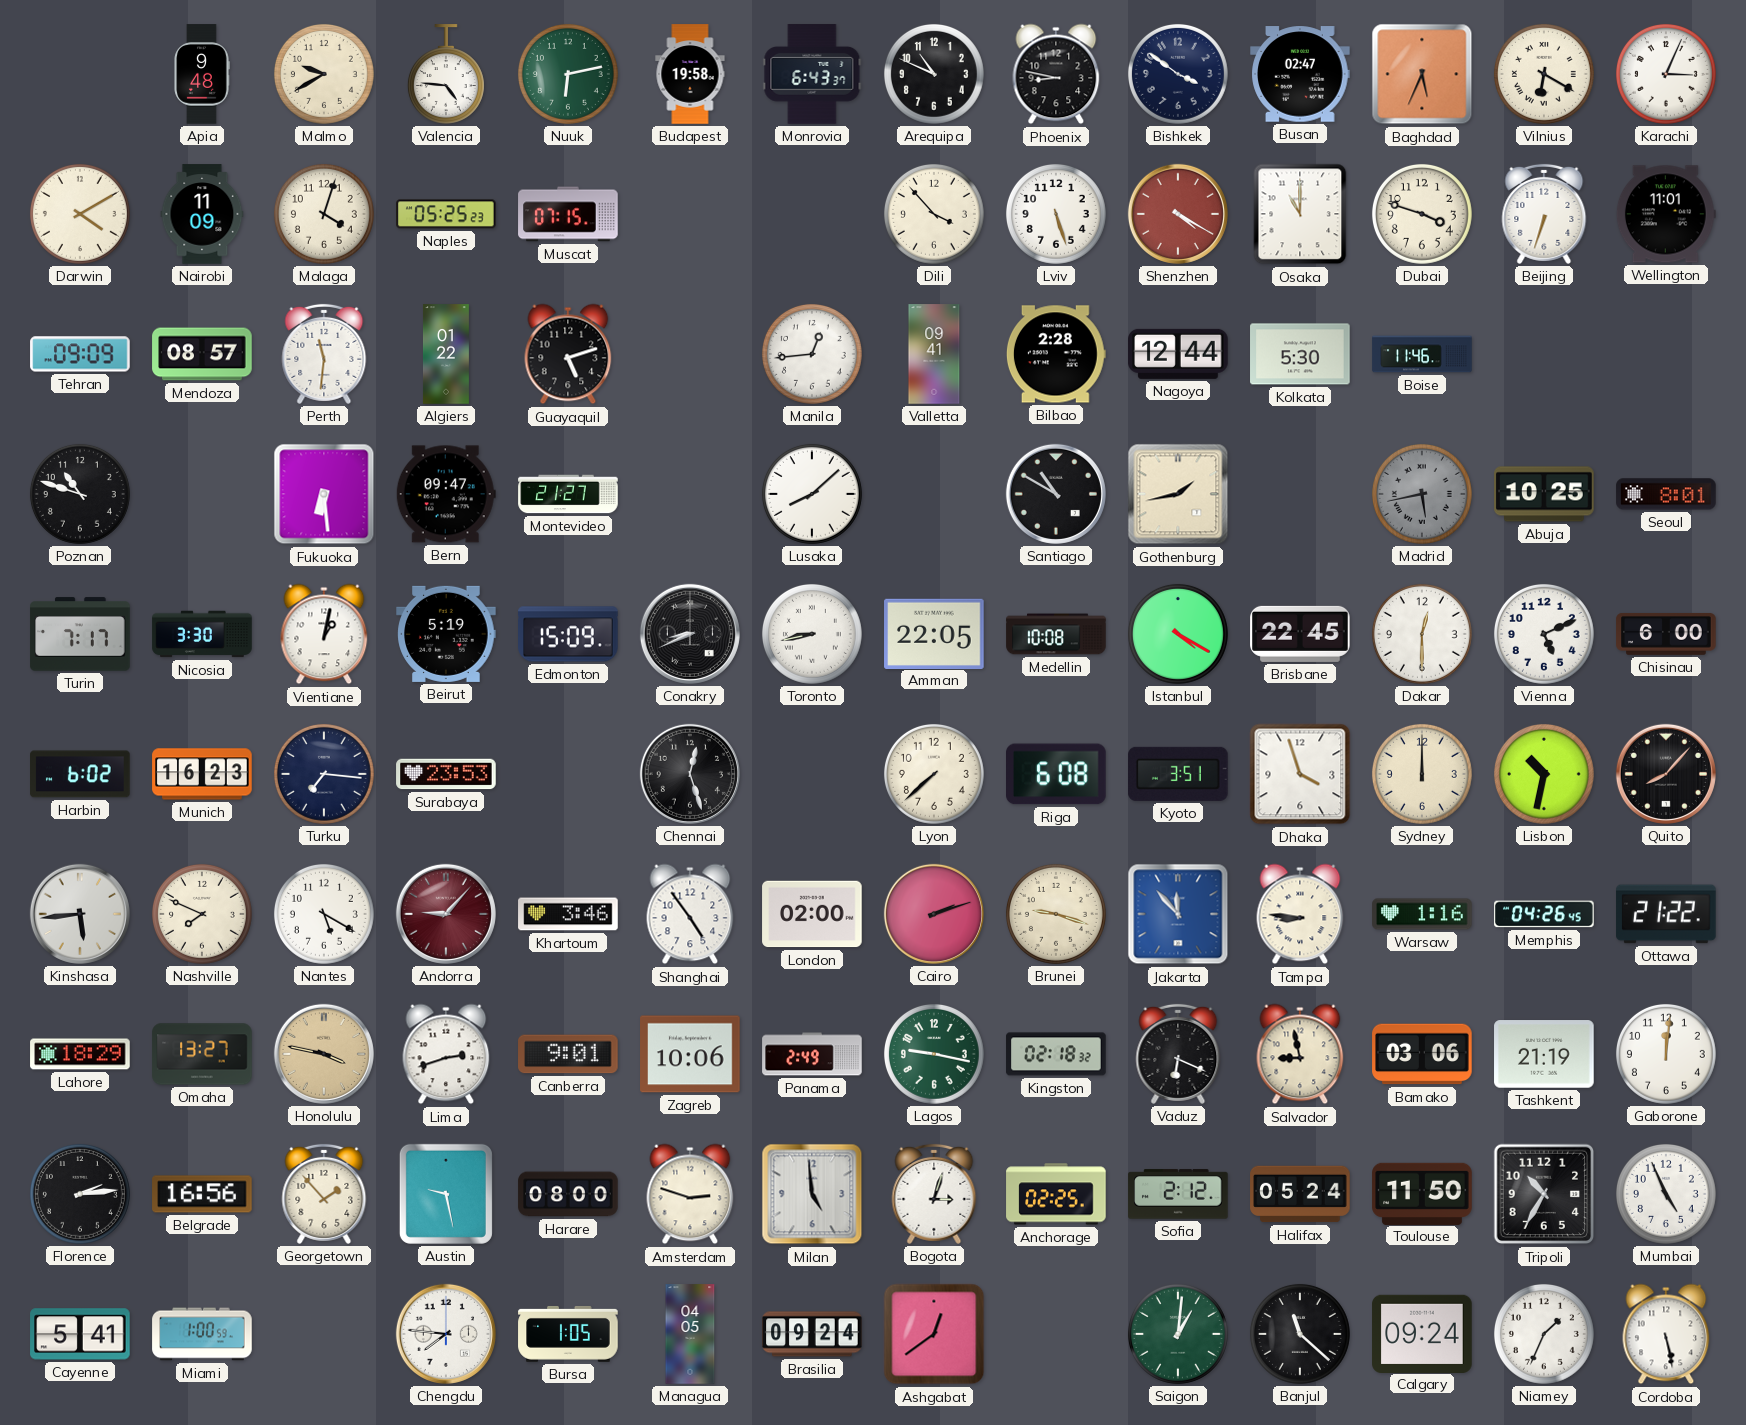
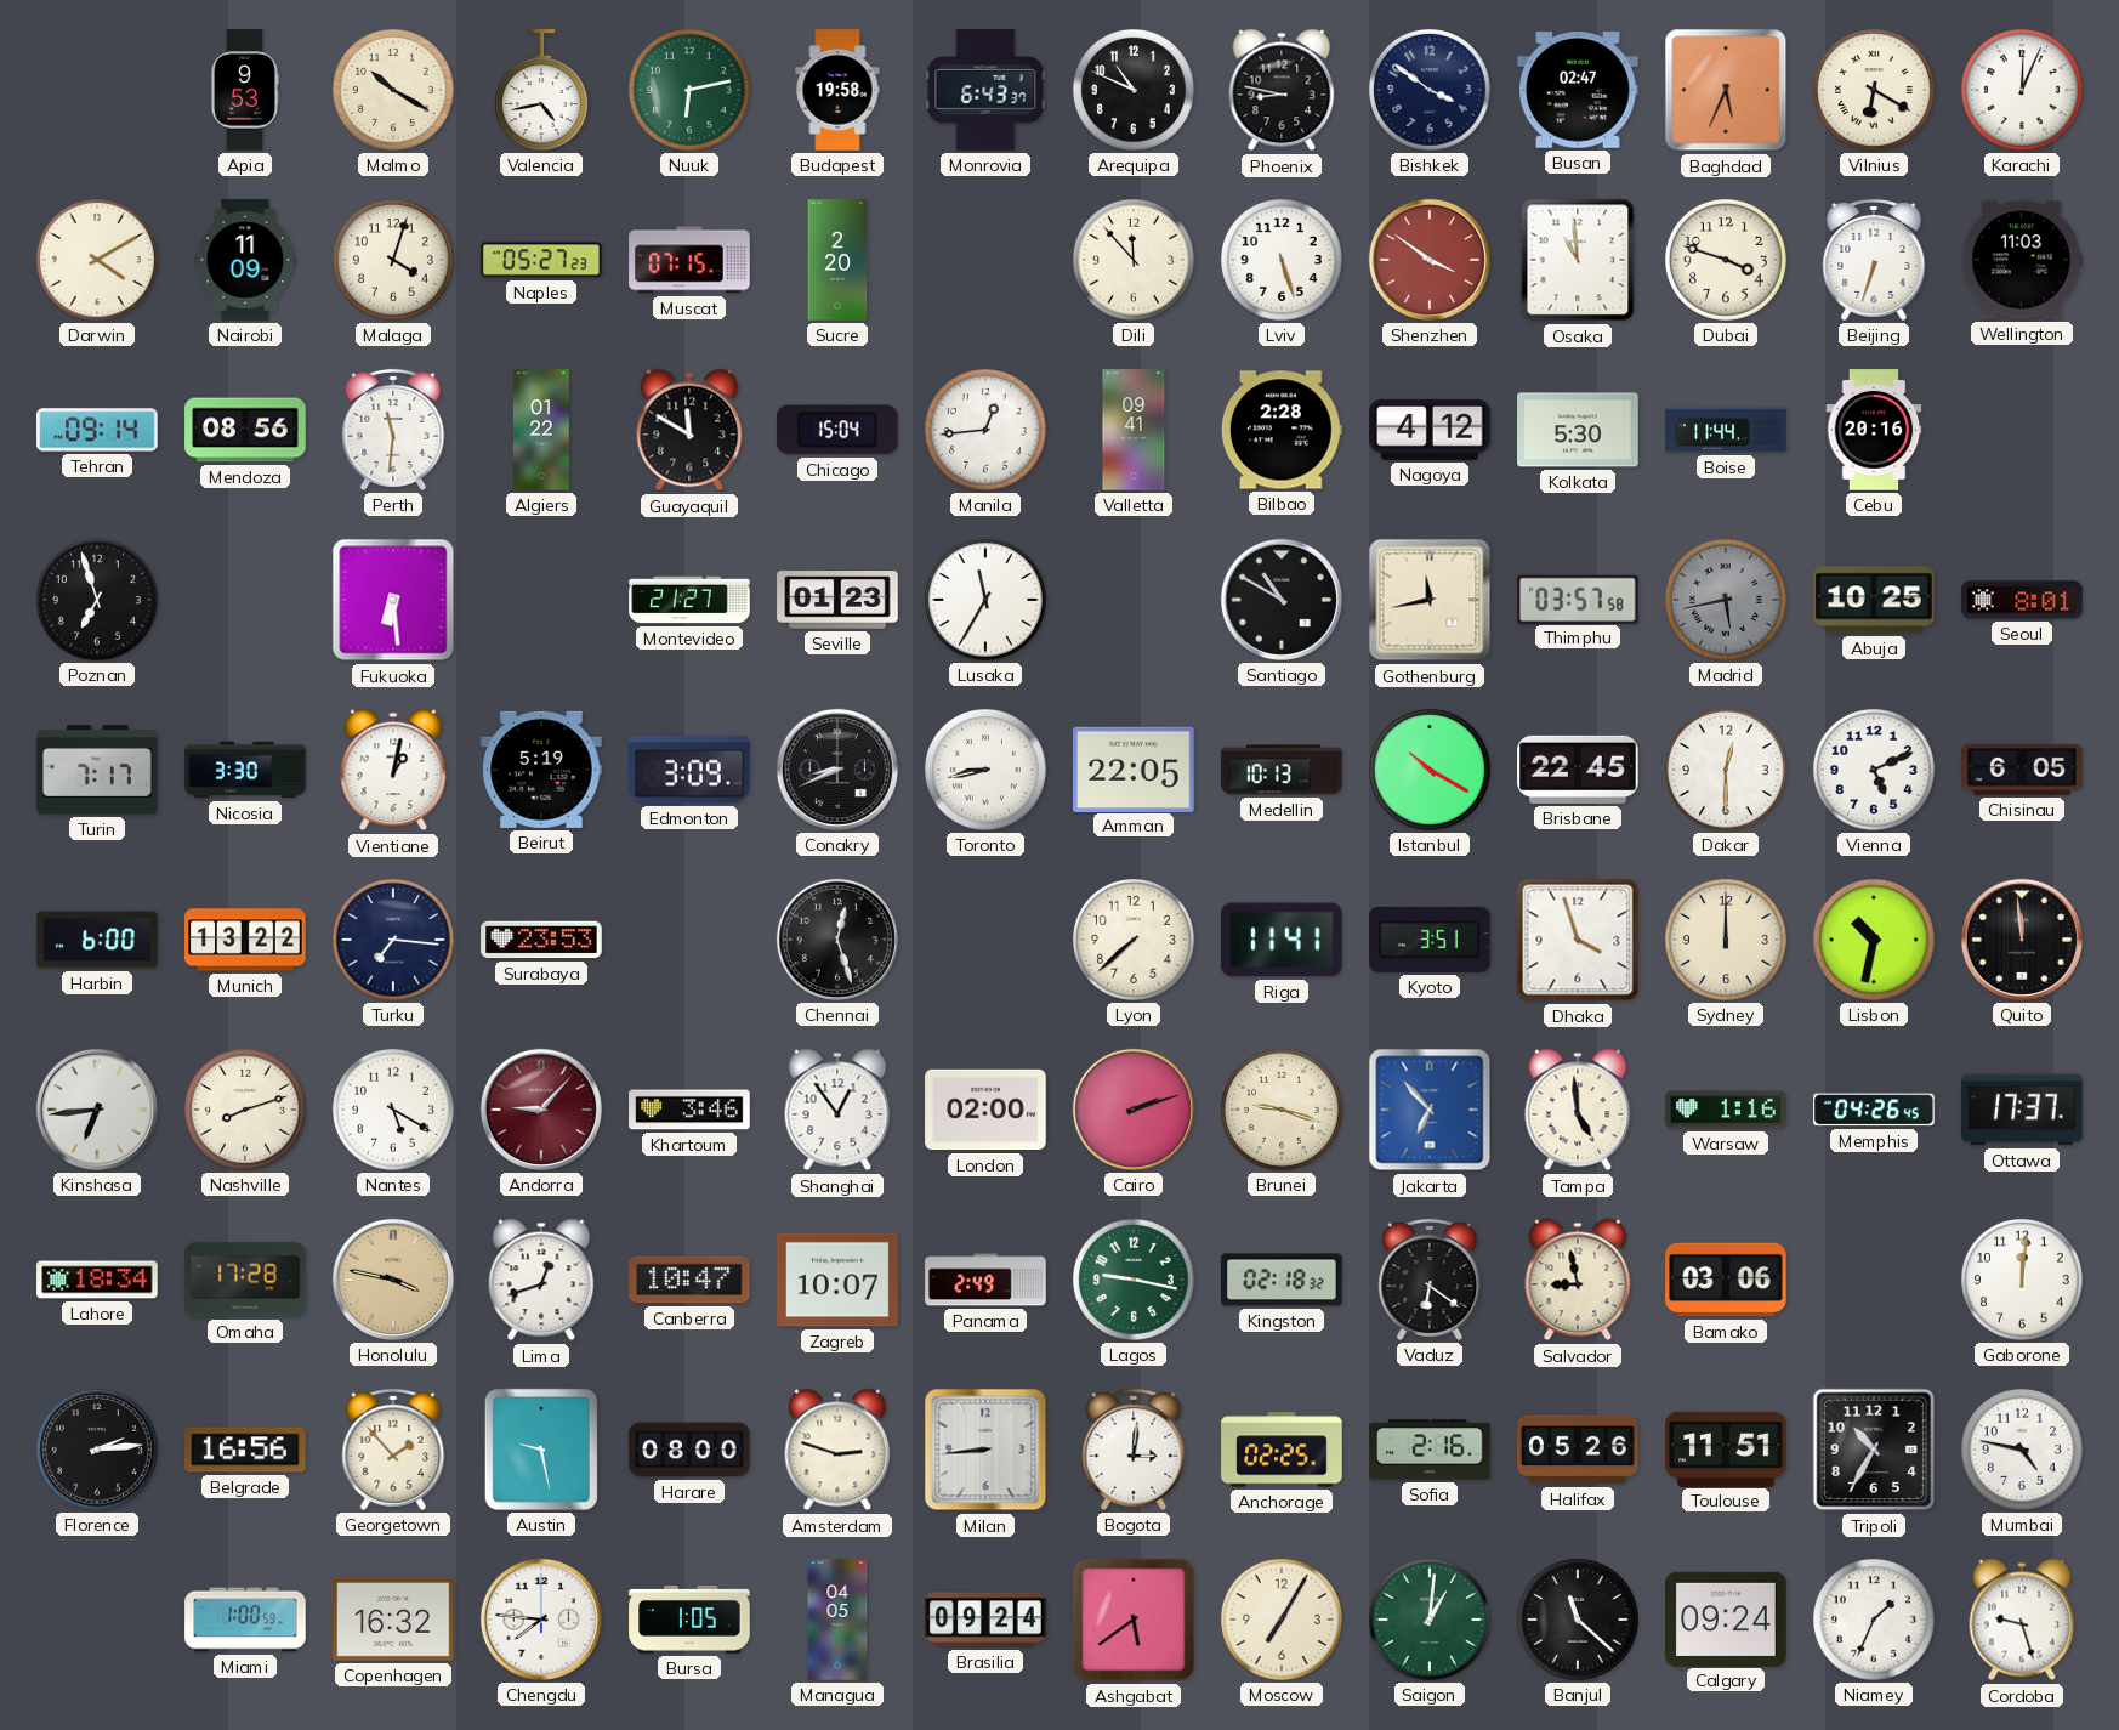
Apia: 9:48 -> 9:53
Malmo: 9:40 -> 10:20
Valencia: 4:46 -> 4:43
Karachi: 3:04 -> 12:04
Naples: 05:25 -> 05:27
Sucre: none -> 2:20
Dili: 3:53 -> 11:53
Shenzhen: 4:20 -> 3:51
Osaka: 11:00 -> 10:59
Wellington: 11:01 -> 11:03
Tehran: 09:09 -> 09:14
Mendoza: 08:57 -> 08:56
Guayaquil: 5:12 -> 11:50
Chicago: none -> 15:04
Nagoya: 12:44 -> 4:12
Boise: 11:46 -> 11:44
Cebu: none -> 20:16
Poznan: 10:48 -> 6:57
Bern: 09:47 -> none
Seville: none -> 01:23
Lusaka: 8:08 -> 11:35
Gothenburg: 1:43 -> 11:43
Thimphu: none -> 03:57
Edmonton: 15:09 -> 3:09
Medellin: 10:08 -> 10:13
Istanbul: 4:20 -> 10:20
Chisinau: 6:00 -> 6:05
Harbin: 6:02 -> 6:00
Munich: 16:23 -> 13:22
Riga: 6:08 -> 11:41
Quito: 8:07 -> 11:59
Kinshasa: 5:44 -> 6:44
Nashville: 7:49 -> 8:12
Shanghai: 4:54 -> 12:54
Jakarta: 11:53 -> 6:53
Tampa: 8:46 -> 4:59
Ottawa: 21:22 -> 17:37
Lahore: 18:29 -> 18:34
Omaha: 13:27 -> 17:28
Lima: 2:42 -> 12:42
Canberra: 9:01 -> 10:47
Zagreb: 10:06 -> 10:07
Vaduz: 6:19 -> 6:21
Tashkent: 21:19 -> none
Milan: 4:59 -> 8:44
Bogota: 3:03 -> 3:01
Sofia: 2:12 -> 2:16
Halifax: 05:24 -> 05:26
Toulouse: 11:50 -> 11:51
Mumbai: 4:56 -> 4:47
Cayenne: 5:41 -> none
Copenhagen: none -> 16:32
Ashgabat: 12:39 -> 5:39
Moscow: none -> 7:05
Cordoba: 5:28 -> 9:27
